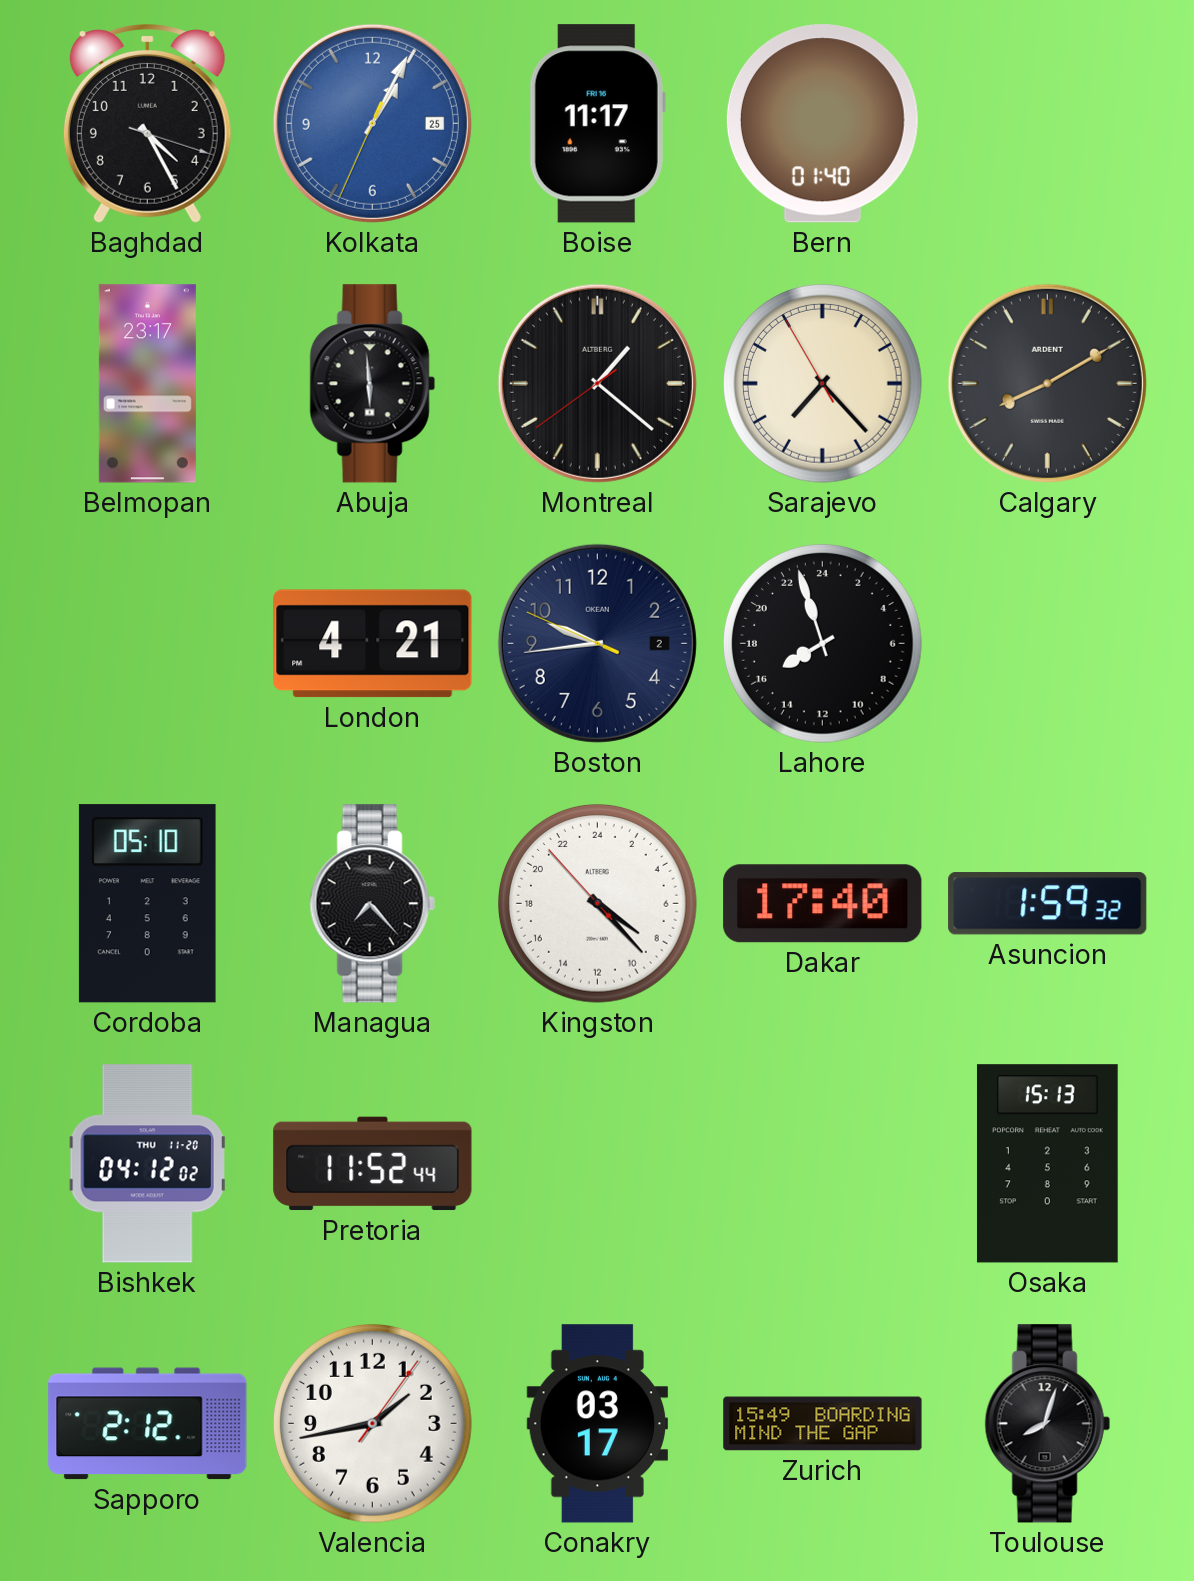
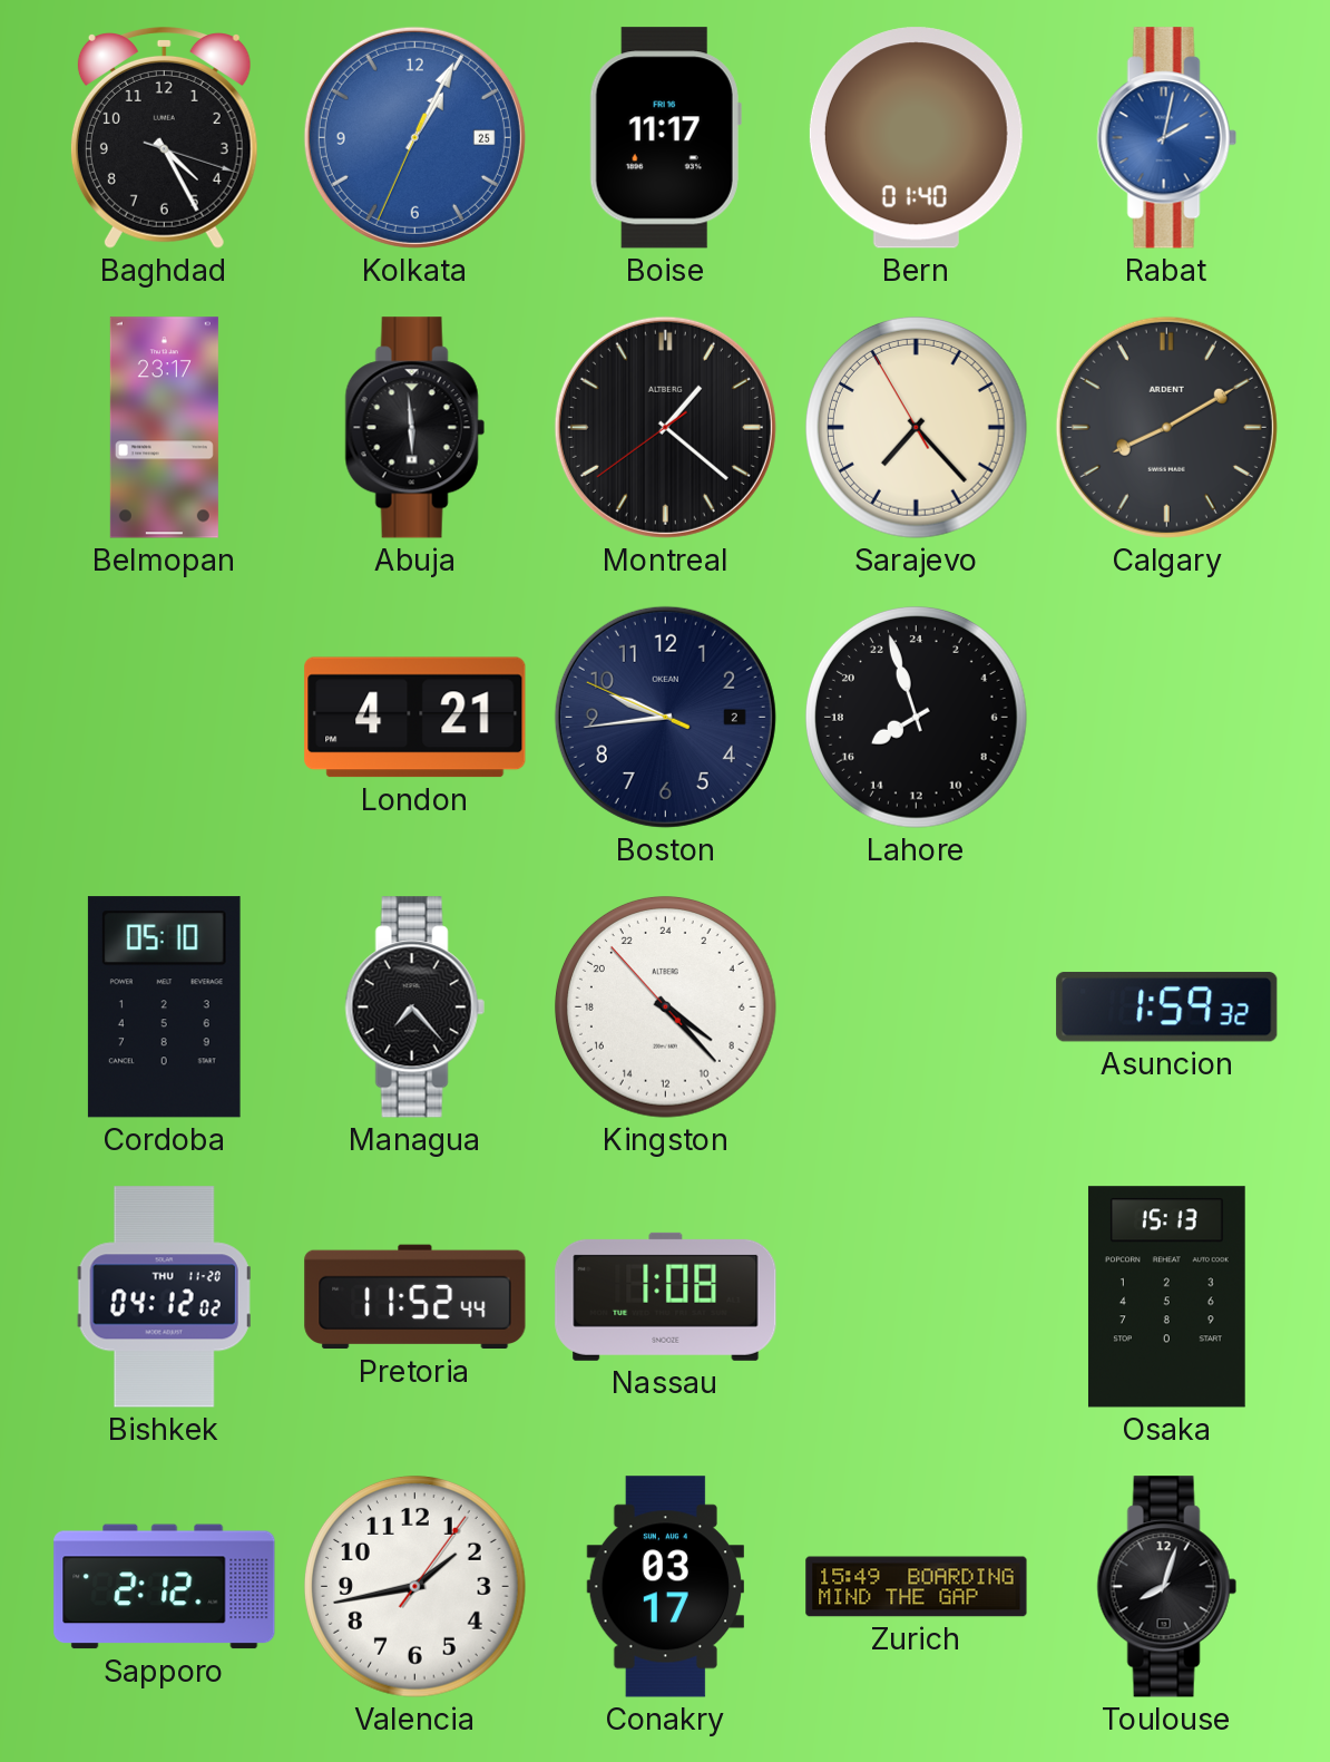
Rabat: none -> 2:02
Dakar: 17:40 -> none
Nassau: none -> 1:08
